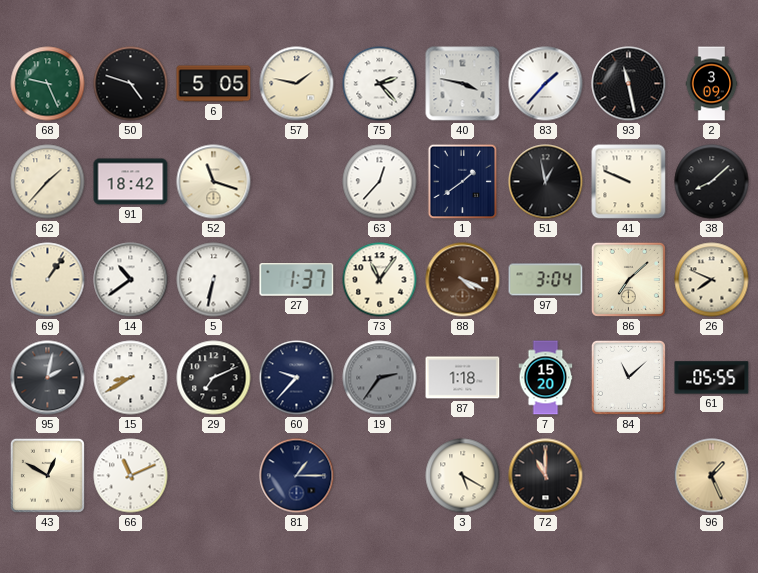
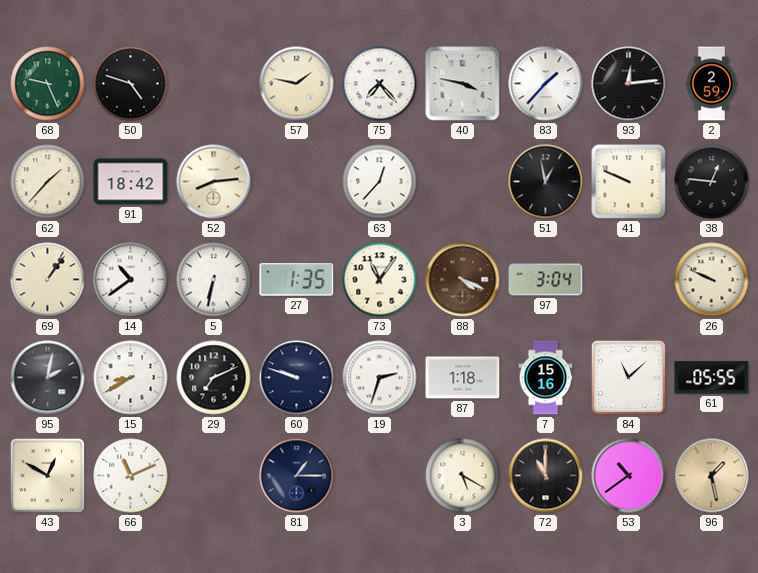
6: 5:05 -> none
75: 2:23 -> 7:23
93: 11:28 -> 12:14
2: 3:09 -> 2:59
52: 11:18 -> 8:14
1: 1:39 -> none
38: 8:08 -> 12:46
27: 1:37 -> 1:35
86: 7:08 -> none
26: 7:49 -> 9:49
60: 9:37 -> 9:48
19: 2:36 -> 2:33
19 dial: grey -> white
7: 15:20 -> 15:16
53: none -> 10:39
96: 1:26 -> 1:28
